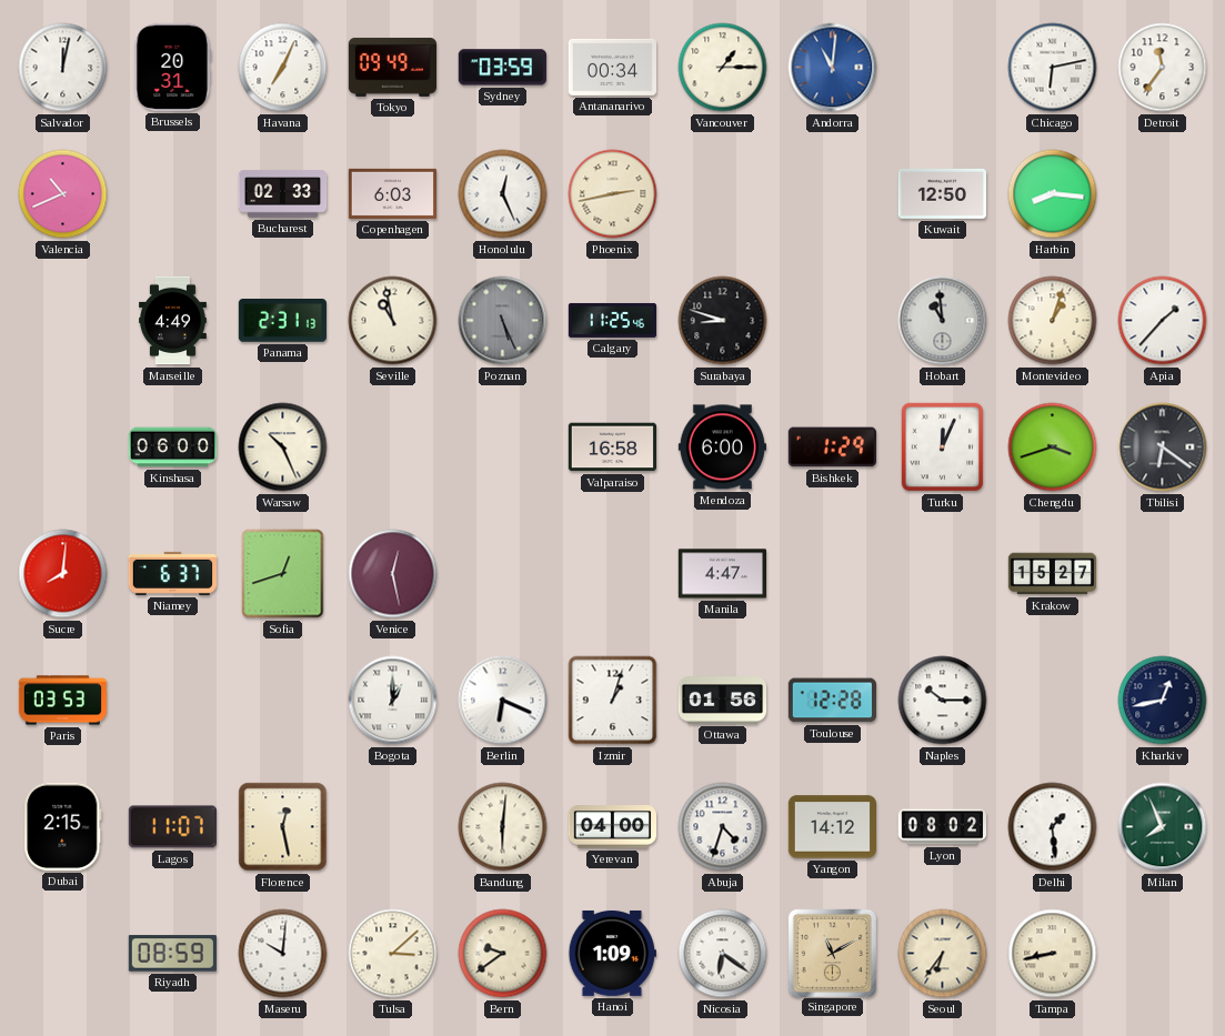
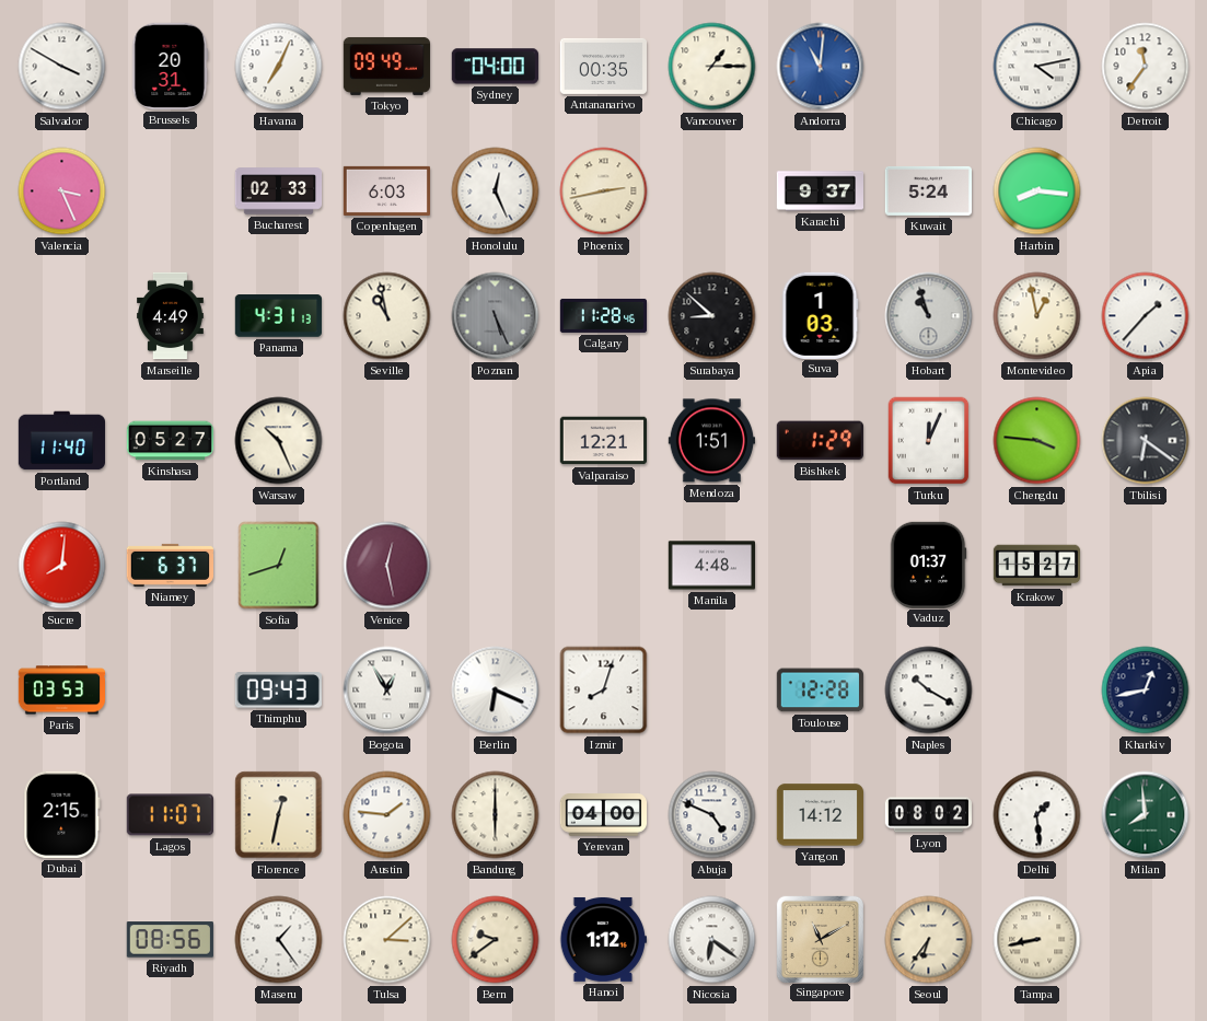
Salvador: 12:02 -> 3:50
Sydney: 03:59 -> 04:00
Antananarivo: 00:34 -> 00:35
Chicago: 6:13 -> 4:13
Valencia: 10:41 -> 3:26
Karachi: none -> 9:37
Kuwait: 12:50 -> 5:24
Panama: 2:31 -> 4:31
Calgary: 11:25 -> 11:28
Surabaya: 8:48 -> 8:52
Suva: none -> 1:03
Hobart: 10:59 -> 10:57
Montevideo: 1:03 -> 12:58
Portland: none -> 11:40
Kinshasa: 06:00 -> 05:27
Valparaiso: 16:58 -> 12:21
Mendoza: 6:00 -> 1:51
Chengdu: 3:42 -> 3:46
Manila: 4:47 -> 4:48
Vaduz: none -> 01:37
Thimphu: none -> 09:43
Bogota: 1:00 -> 12:55
Izmir: 1:03 -> 8:03
Ottawa: 01:56 -> none
Naples: 10:15 -> 10:20
Florence: 12:28 -> 12:32
Austin: none -> 1:46
Bandung: 6:01 -> 6:00
Abuja: 4:33 -> 4:49
Milan: 7:56 -> 7:59
Riyadh: 08:59 -> 08:56
Maseru: 10:01 -> 1:24
Hanoi: 1:09 -> 1:12
